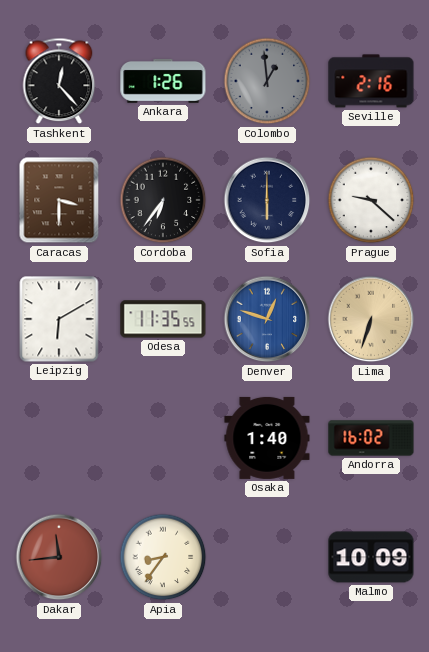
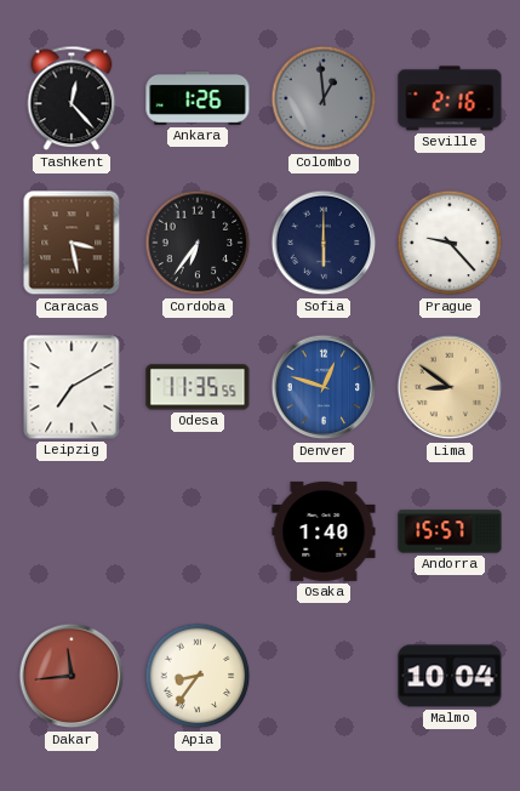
Caracas: 3:30 -> 3:28
Prague: 9:22 -> 9:23
Leipzig: 6:10 -> 7:10
Lima: 6:33 -> 8:51
Andorra: 16:02 -> 15:57
Malmo: 10:09 -> 10:04
